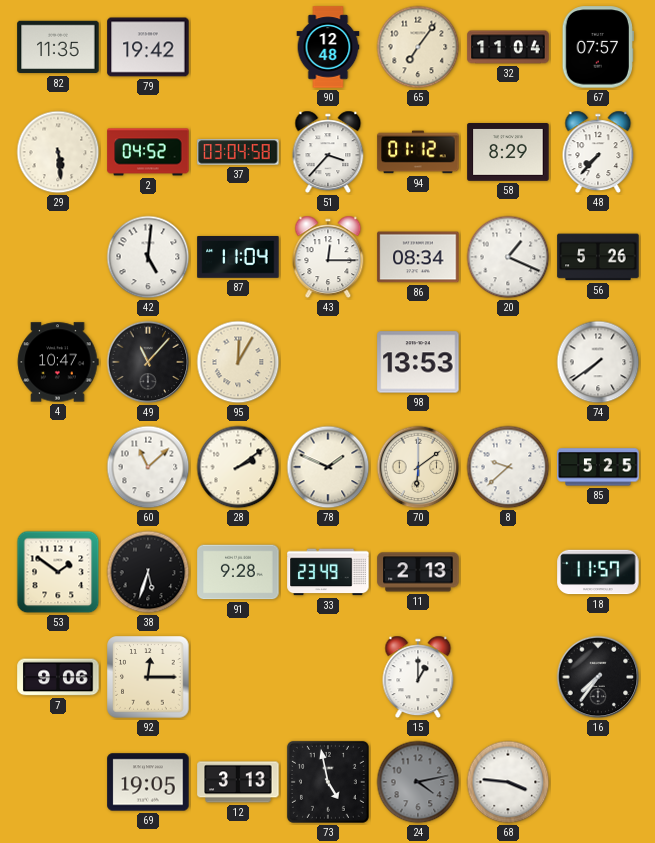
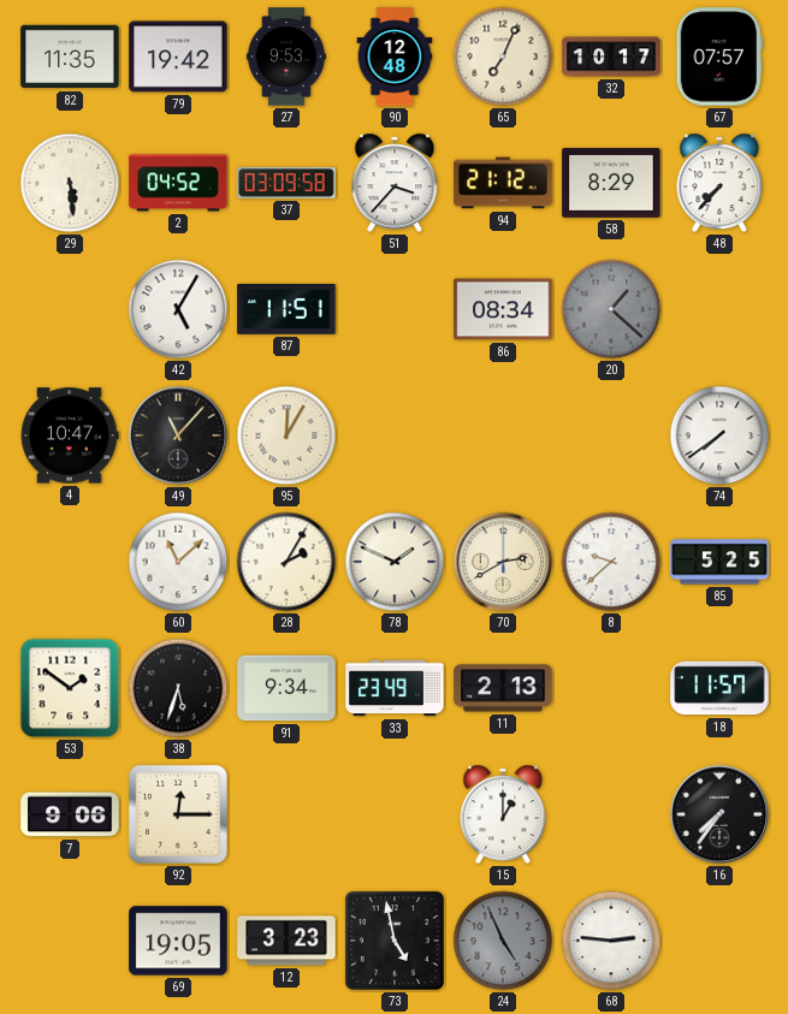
27: none -> 9:53
65: 7:06 -> 7:04
32: 11:04 -> 10:17
37: 03:04 -> 03:09
94: 01:12 -> 21:12
42: 5:01 -> 5:05
87: 11:04 -> 11:51
43: 12:15 -> none
20: 1:19 -> 1:22
20 dial: white -> grey
56: 5:26 -> none
98: 13:53 -> none
28: 2:09 -> 2:05
70: 6:09 -> 2:40
91: 9:28 -> 9:34
12: 3:13 -> 3:23
24: 4:13 -> 4:56
68: 3:46 -> 2:46
